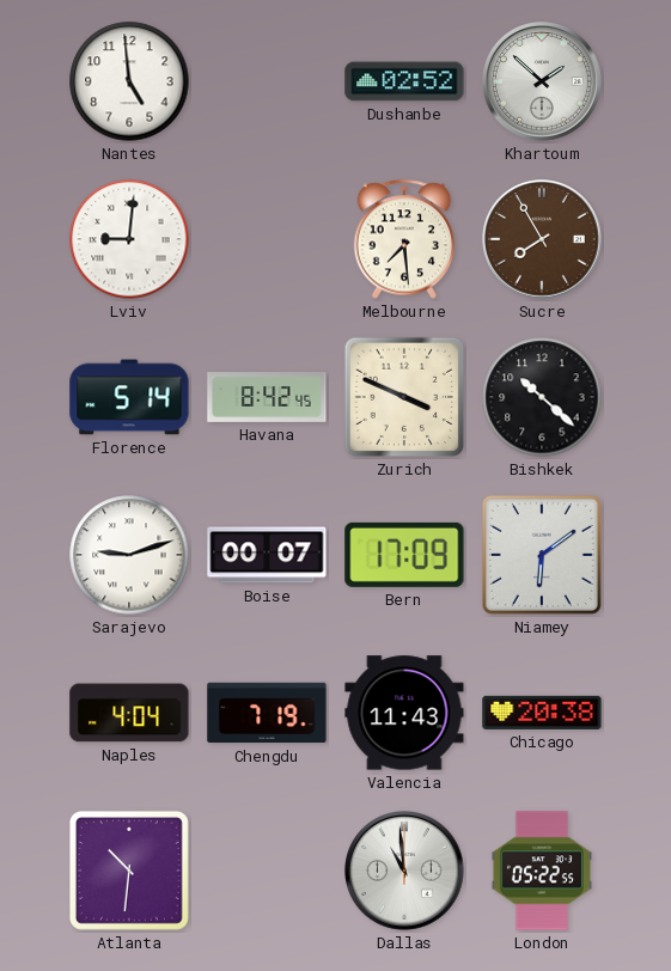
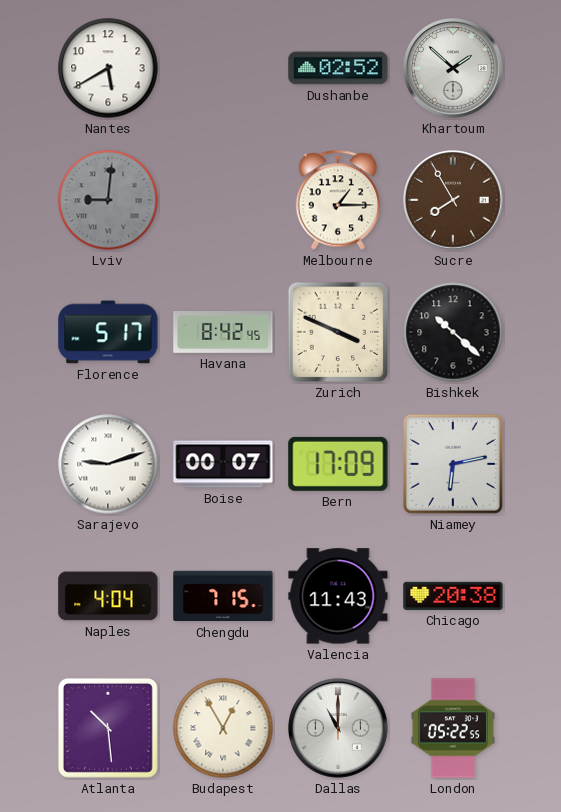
Nantes: 4:59 -> 5:40
Lviv dial: white -> grey
Melbourne: 7:29 -> 1:15
Florence: 5:14 -> 5:17
Niamey: 6:09 -> 6:13
Chengdu: 7:19 -> 7:15
Atlanta: 10:31 -> 10:29
Budapest: none -> 12:55
Dallas: 10:59 -> 11:00
